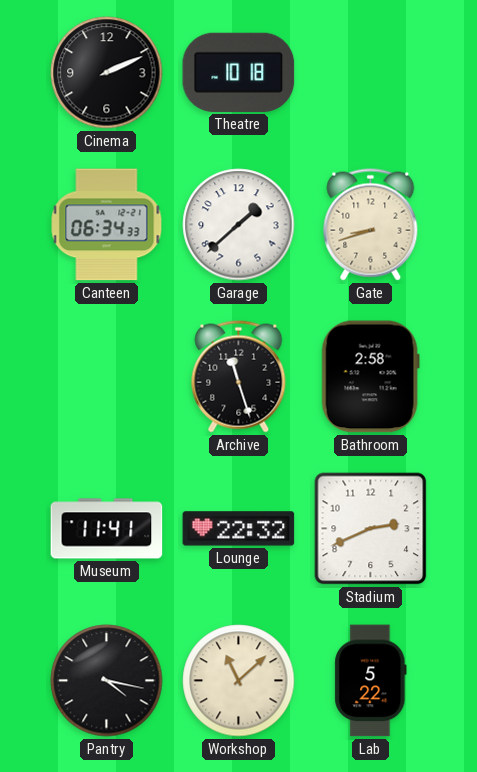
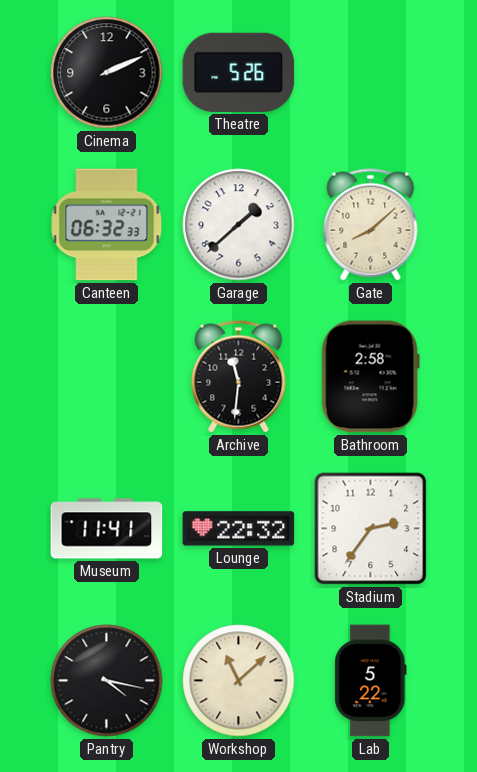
Theatre: 10:18 -> 5:26
Canteen: 06:34 -> 06:32
Gate: 8:42 -> 8:08
Archive: 11:27 -> 11:31
Stadium: 2:41 -> 2:36
